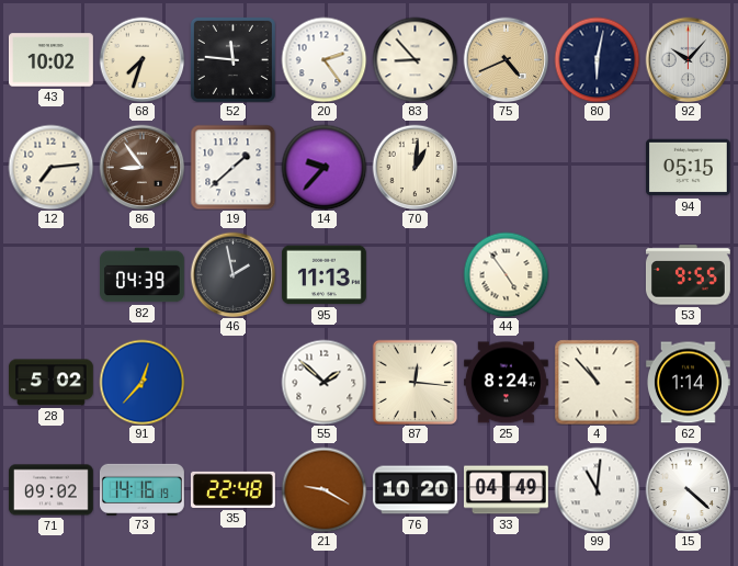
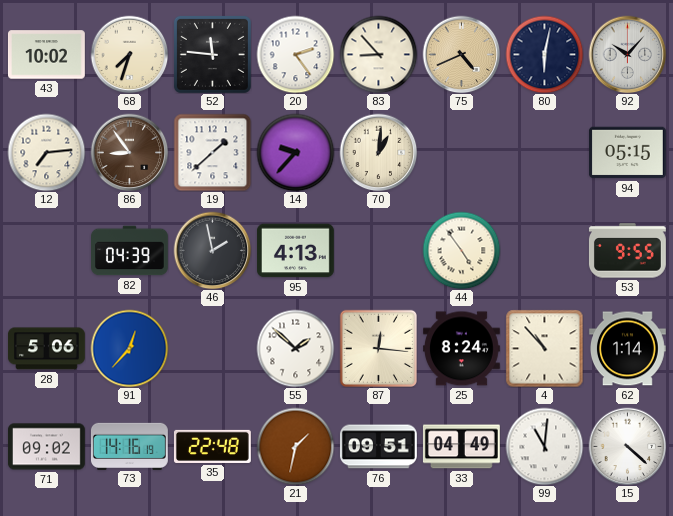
95: 11:13 -> 4:13
28: 5:02 -> 5:06
21: 9:20 -> 1:32
76: 10:20 -> 09:51
